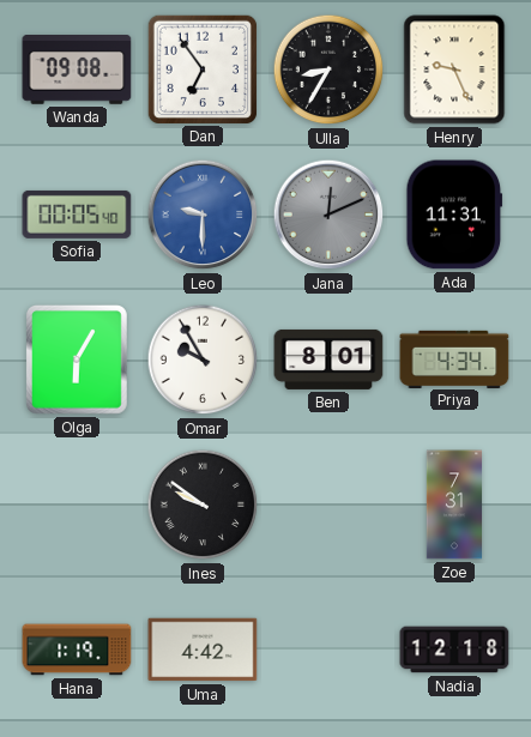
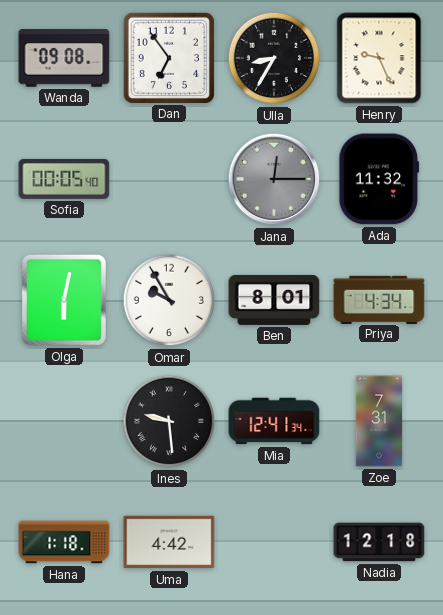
Leo: 9:30 -> none
Jana: 12:11 -> 12:15
Ada: 11:31 -> 11:32
Olga: 6:05 -> 6:02
Ines: 9:51 -> 9:29
Mia: none -> 12:41
Hana: 1:19 -> 1:18
